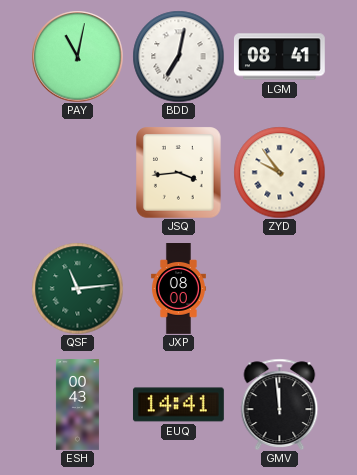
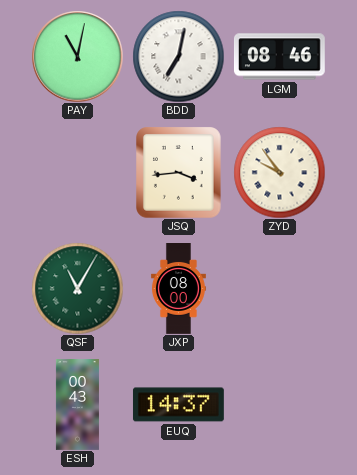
LGM: 08:41 -> 08:46
QSF: 11:14 -> 11:05
EUQ: 14:41 -> 14:37
GMV: 11:59 -> none
